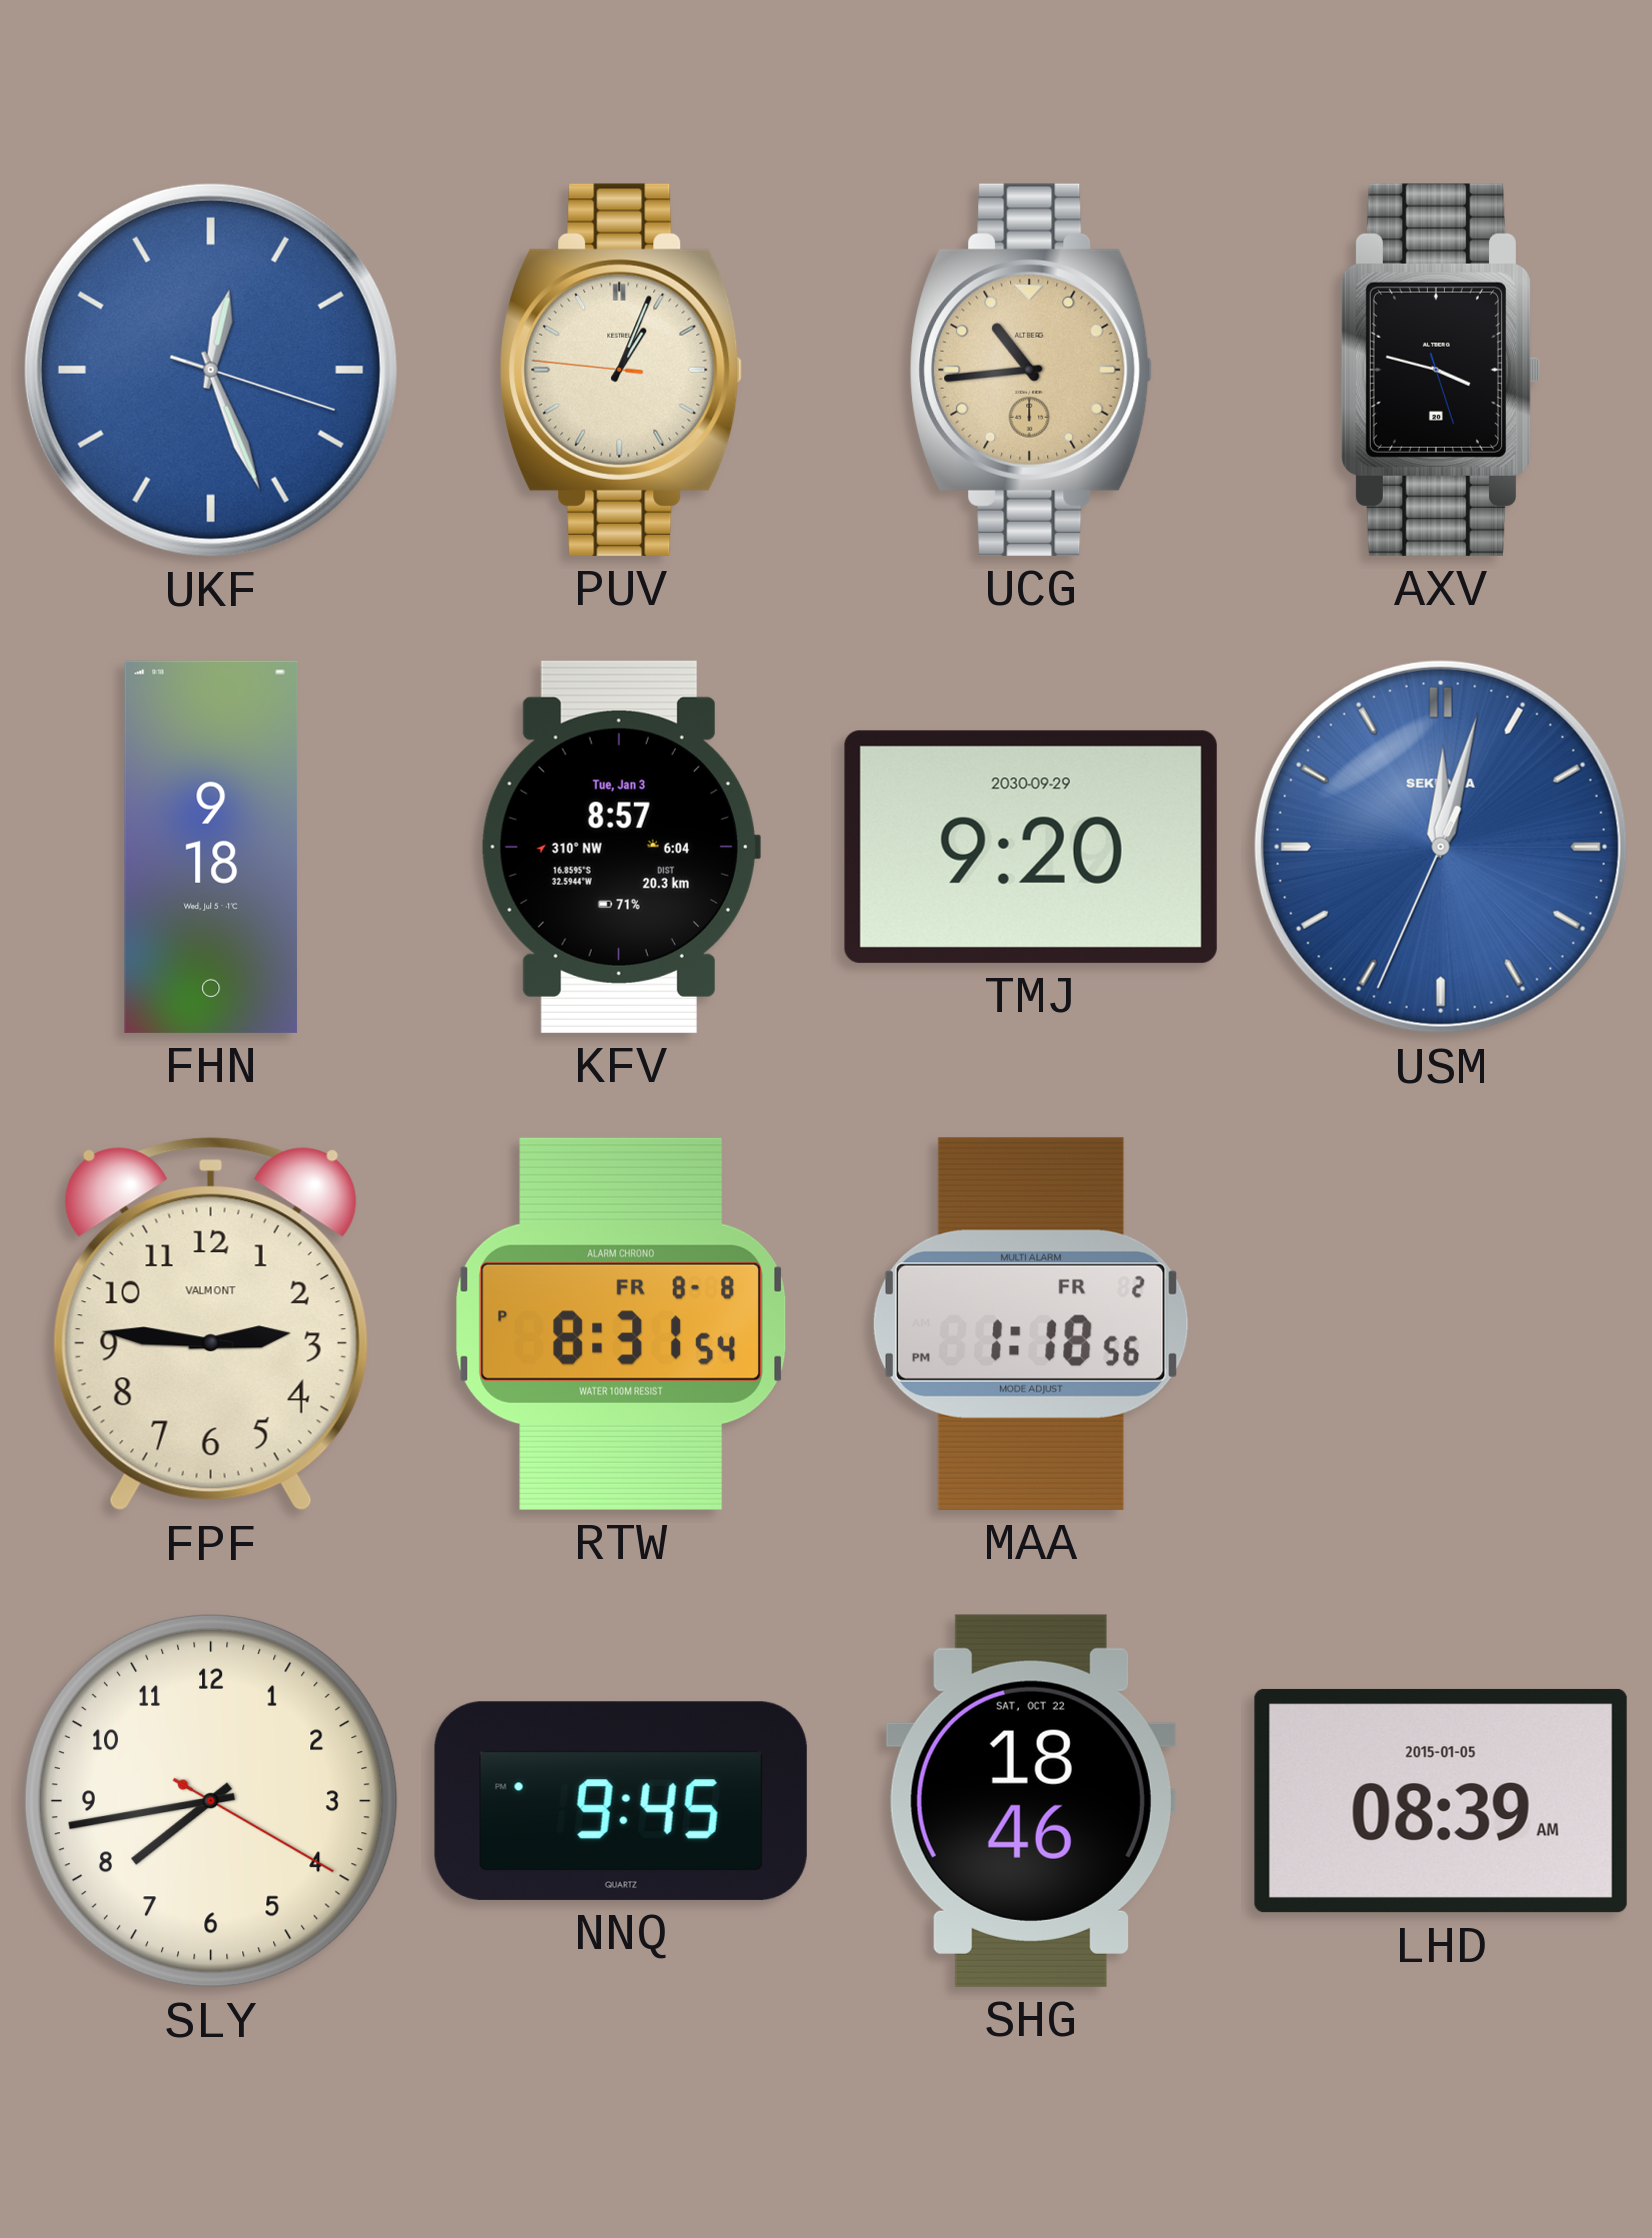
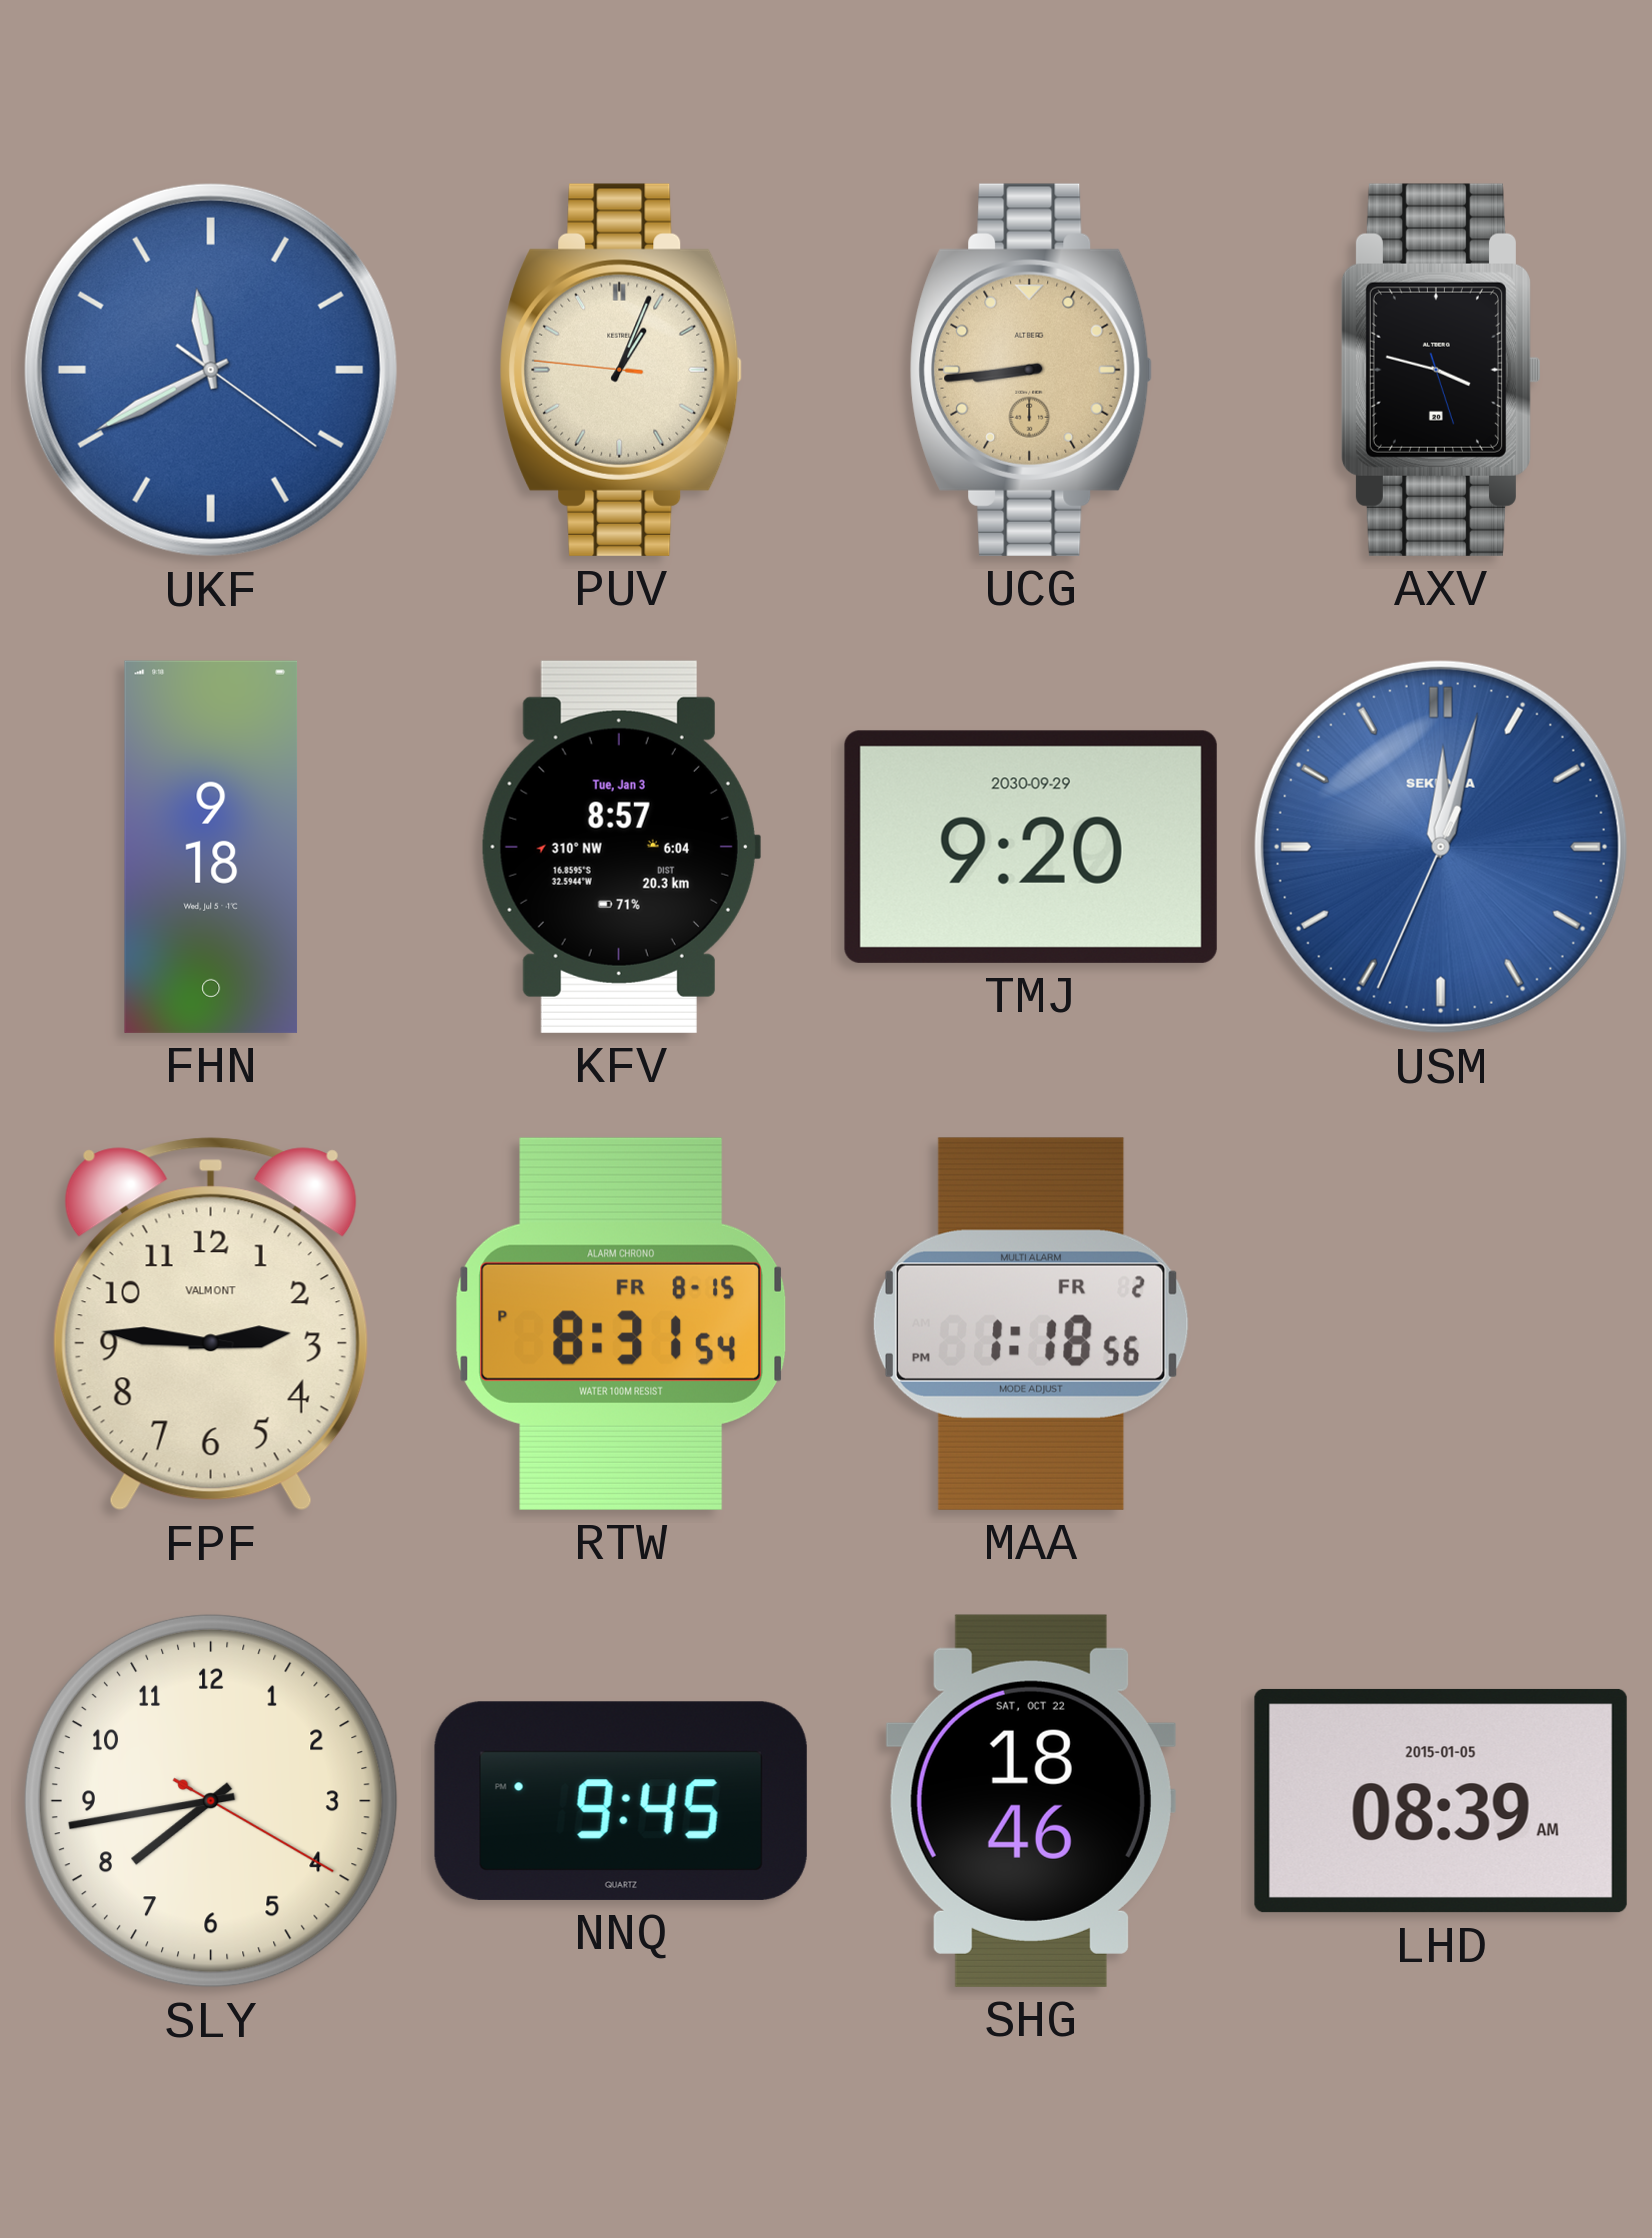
UKF: 12:26 -> 11:40
UCG: 10:44 -> 8:44
RTW date: FR 8-8 -> FR 8-15
